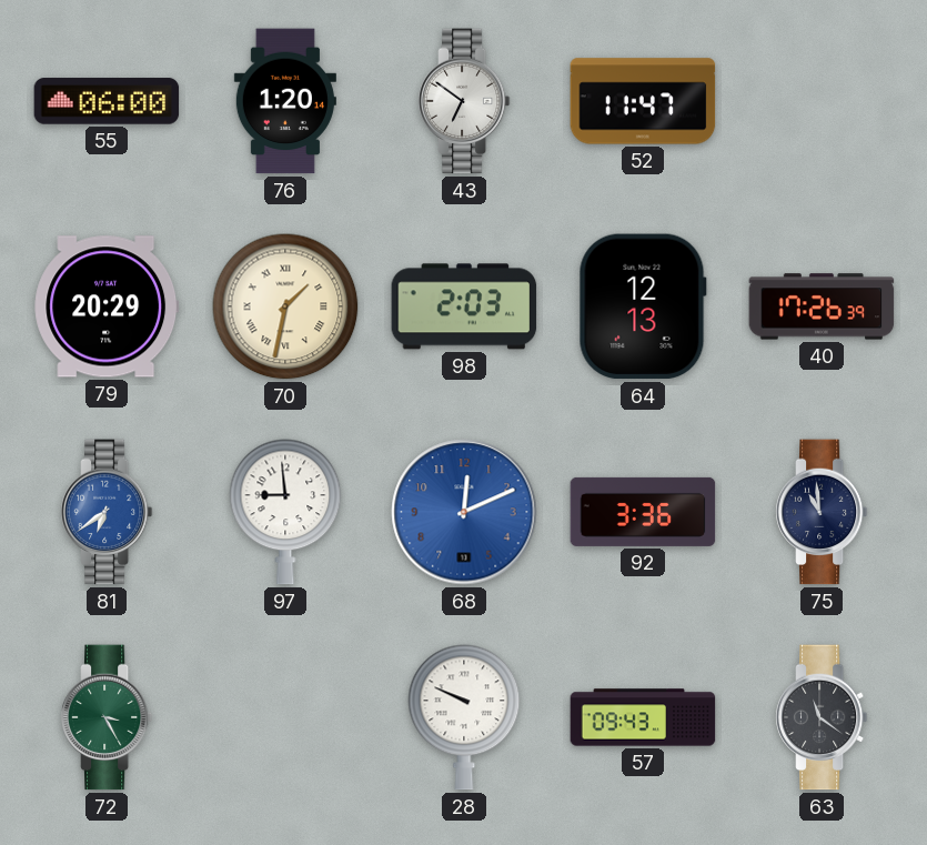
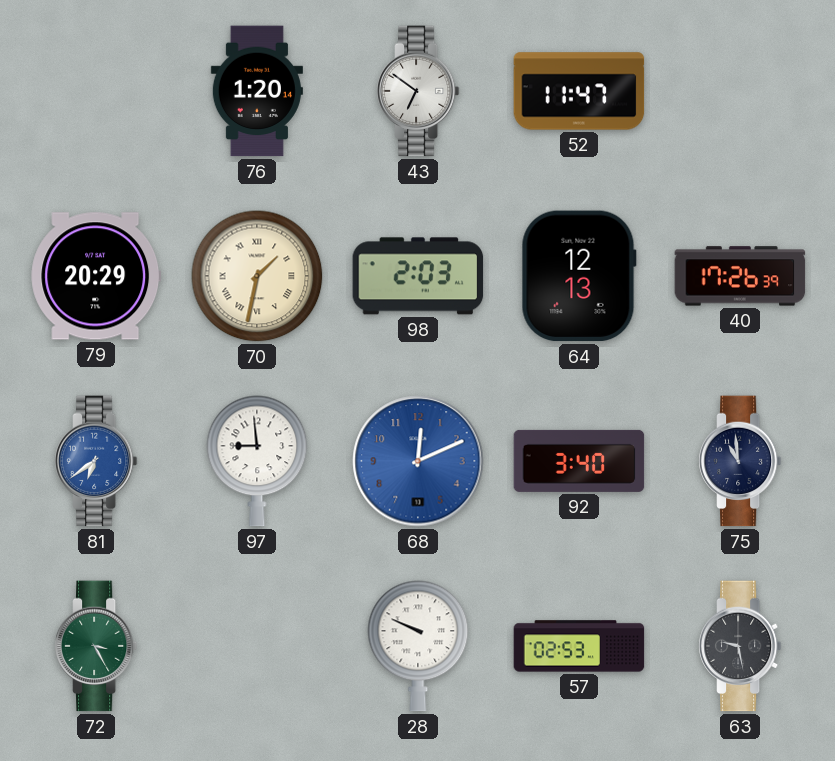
55: 06:00 -> none
92: 3:36 -> 3:40
57: 09:43 -> 02:53
63: 11:21 -> 9:28
